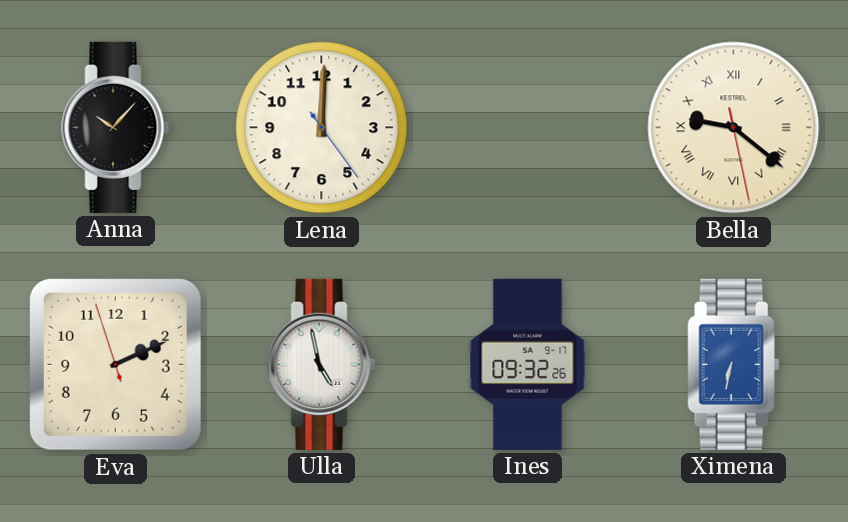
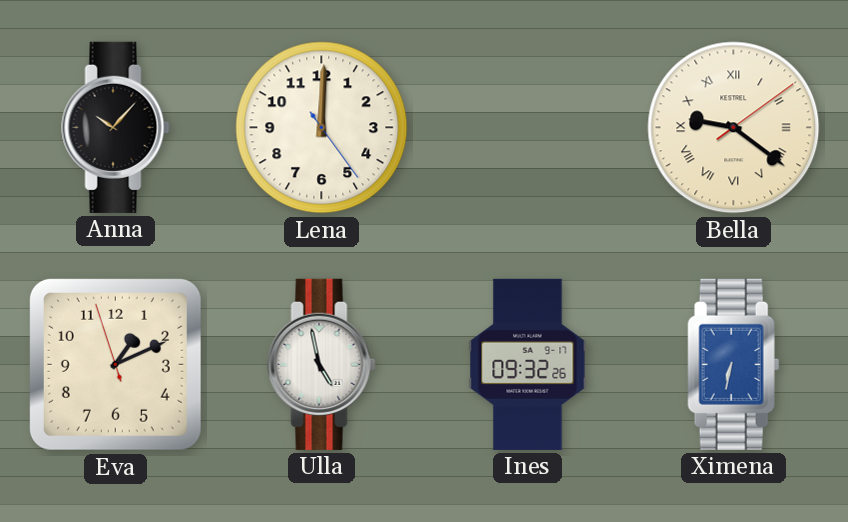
Bella: 9:21:28 -> 9:21:09
Eva: 2:10 -> 1:10
